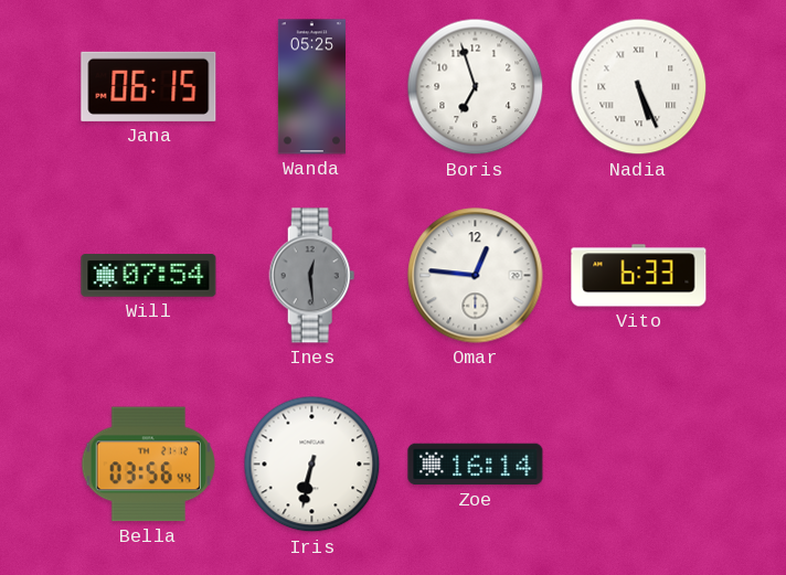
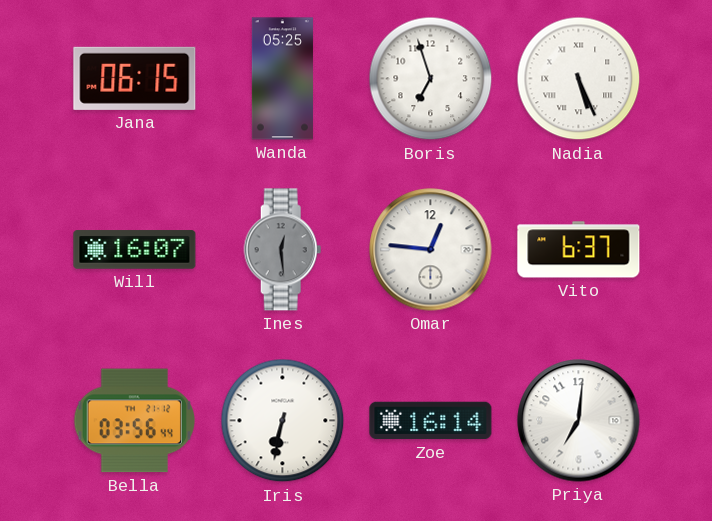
Will: 07:54 -> 16:07
Vito: 6:33 -> 6:37
Priya: none -> 7:01
